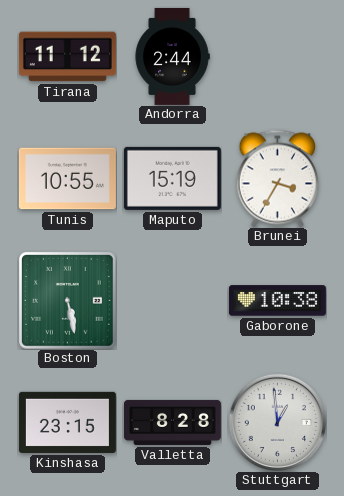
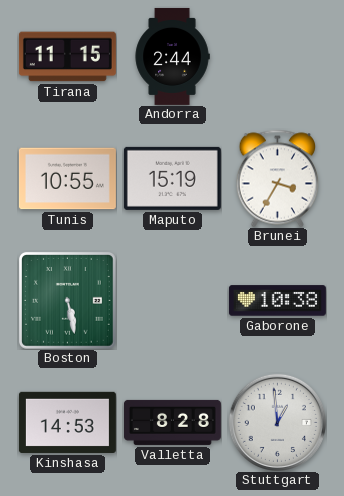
Tirana: 11:12 -> 11:15
Kinshasa: 23:15 -> 14:53
